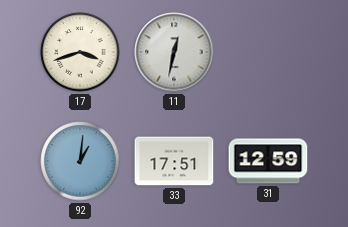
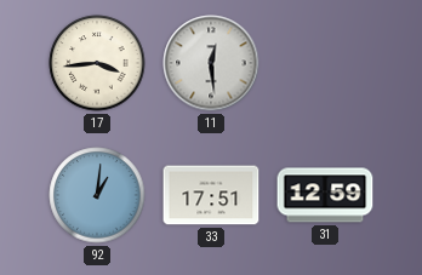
17: 3:42 -> 3:44
11: 12:32 -> 12:29
